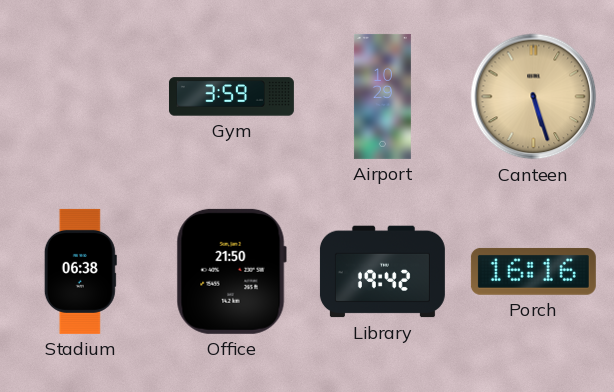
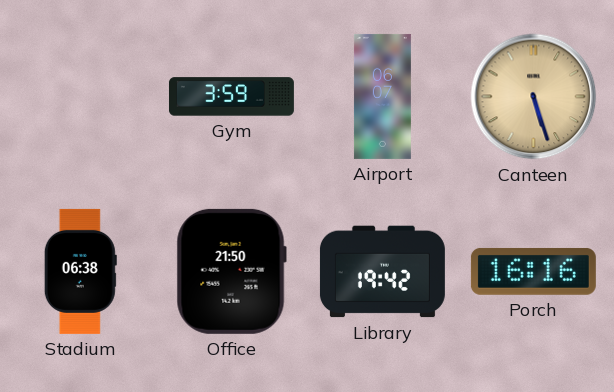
Airport: 10:29 -> 06:07
